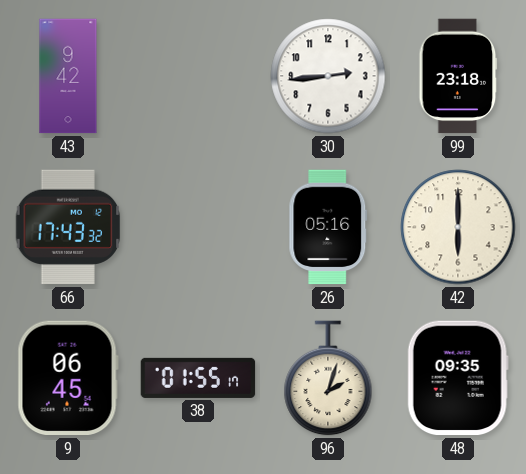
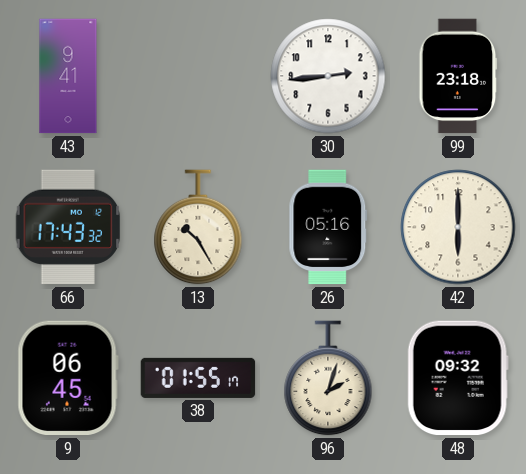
43: 9:42 -> 9:41
13: none -> 10:25
48: 09:35 -> 09:32
